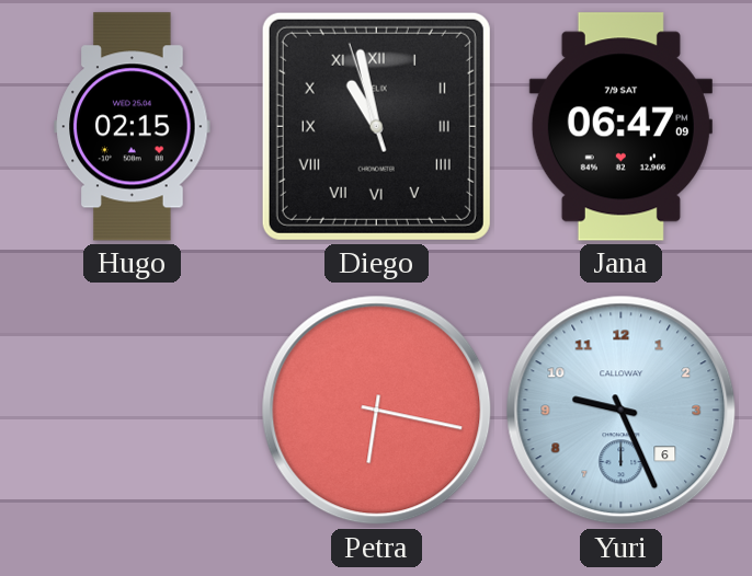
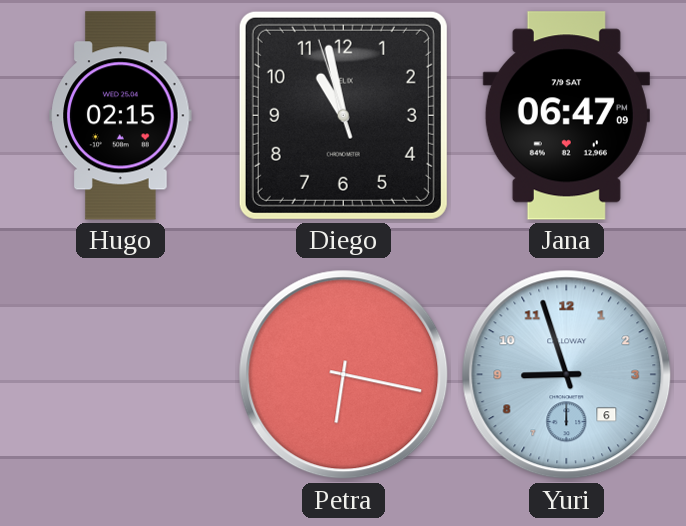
Diego numerals: Roman -> Arabic
Yuri: 9:26 -> 8:57
